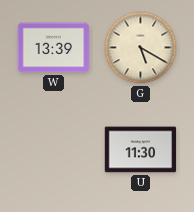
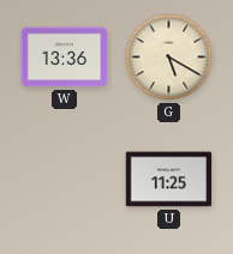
W: 13:39 -> 13:36
U: 11:30 -> 11:25
